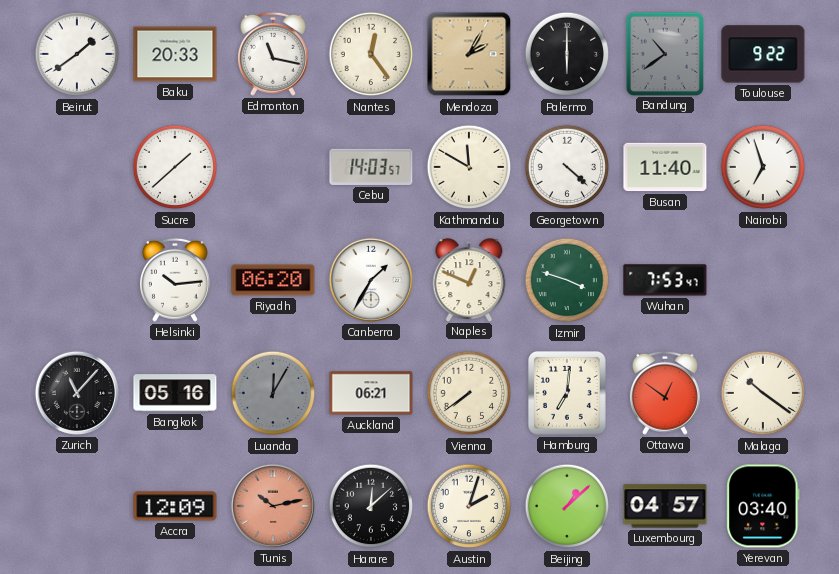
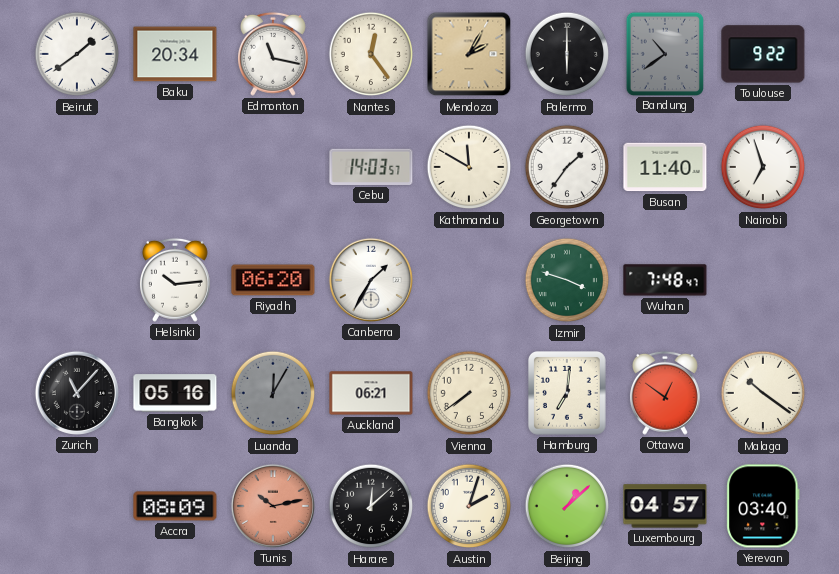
Baku: 20:33 -> 20:34
Sucre: 1:38 -> none
Georgetown: 4:22 -> 1:36
Naples: 12:49 -> none
Wuhan: 7:53 -> 7:48
Accra: 12:09 -> 08:09
